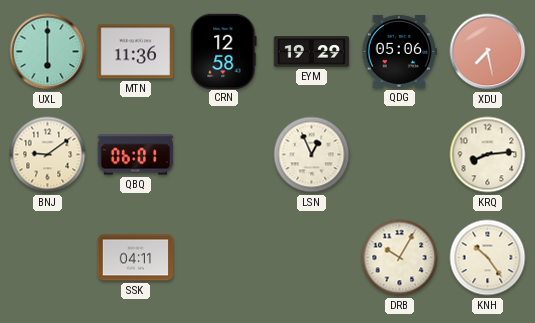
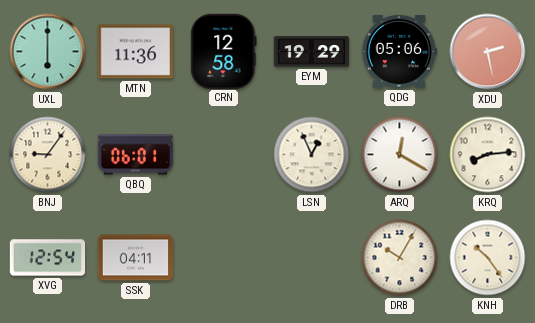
XDU: 7:28 -> 2:28
BNJ: 9:09 -> 9:06
ARQ: none -> 12:20
XVG: none -> 12:54
